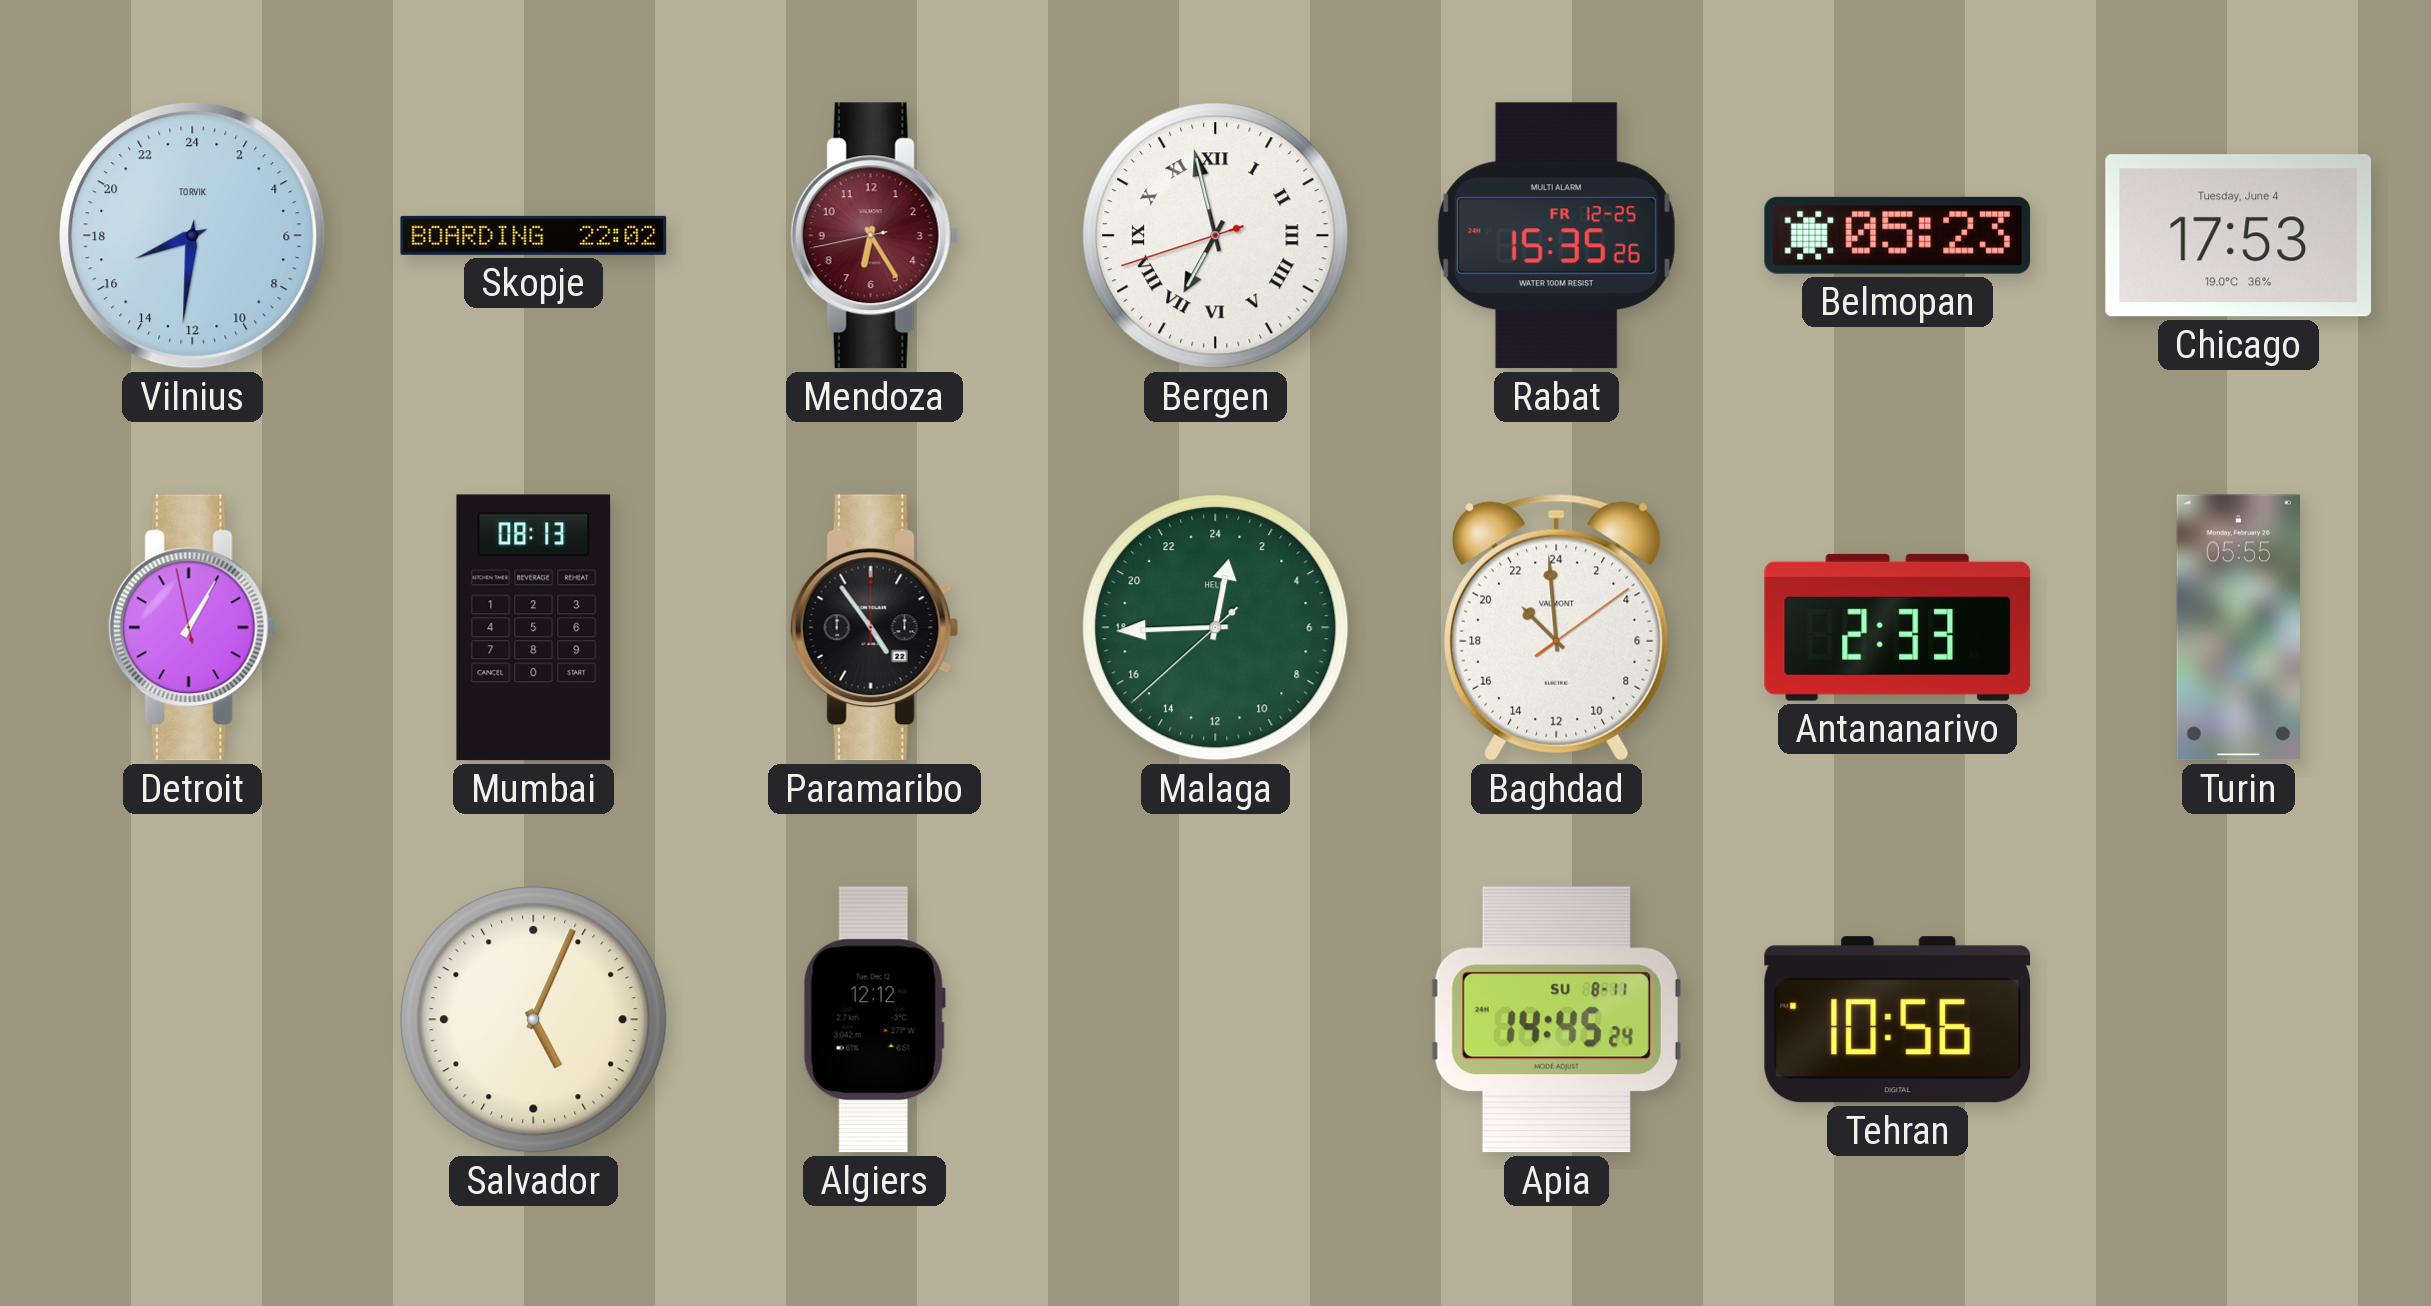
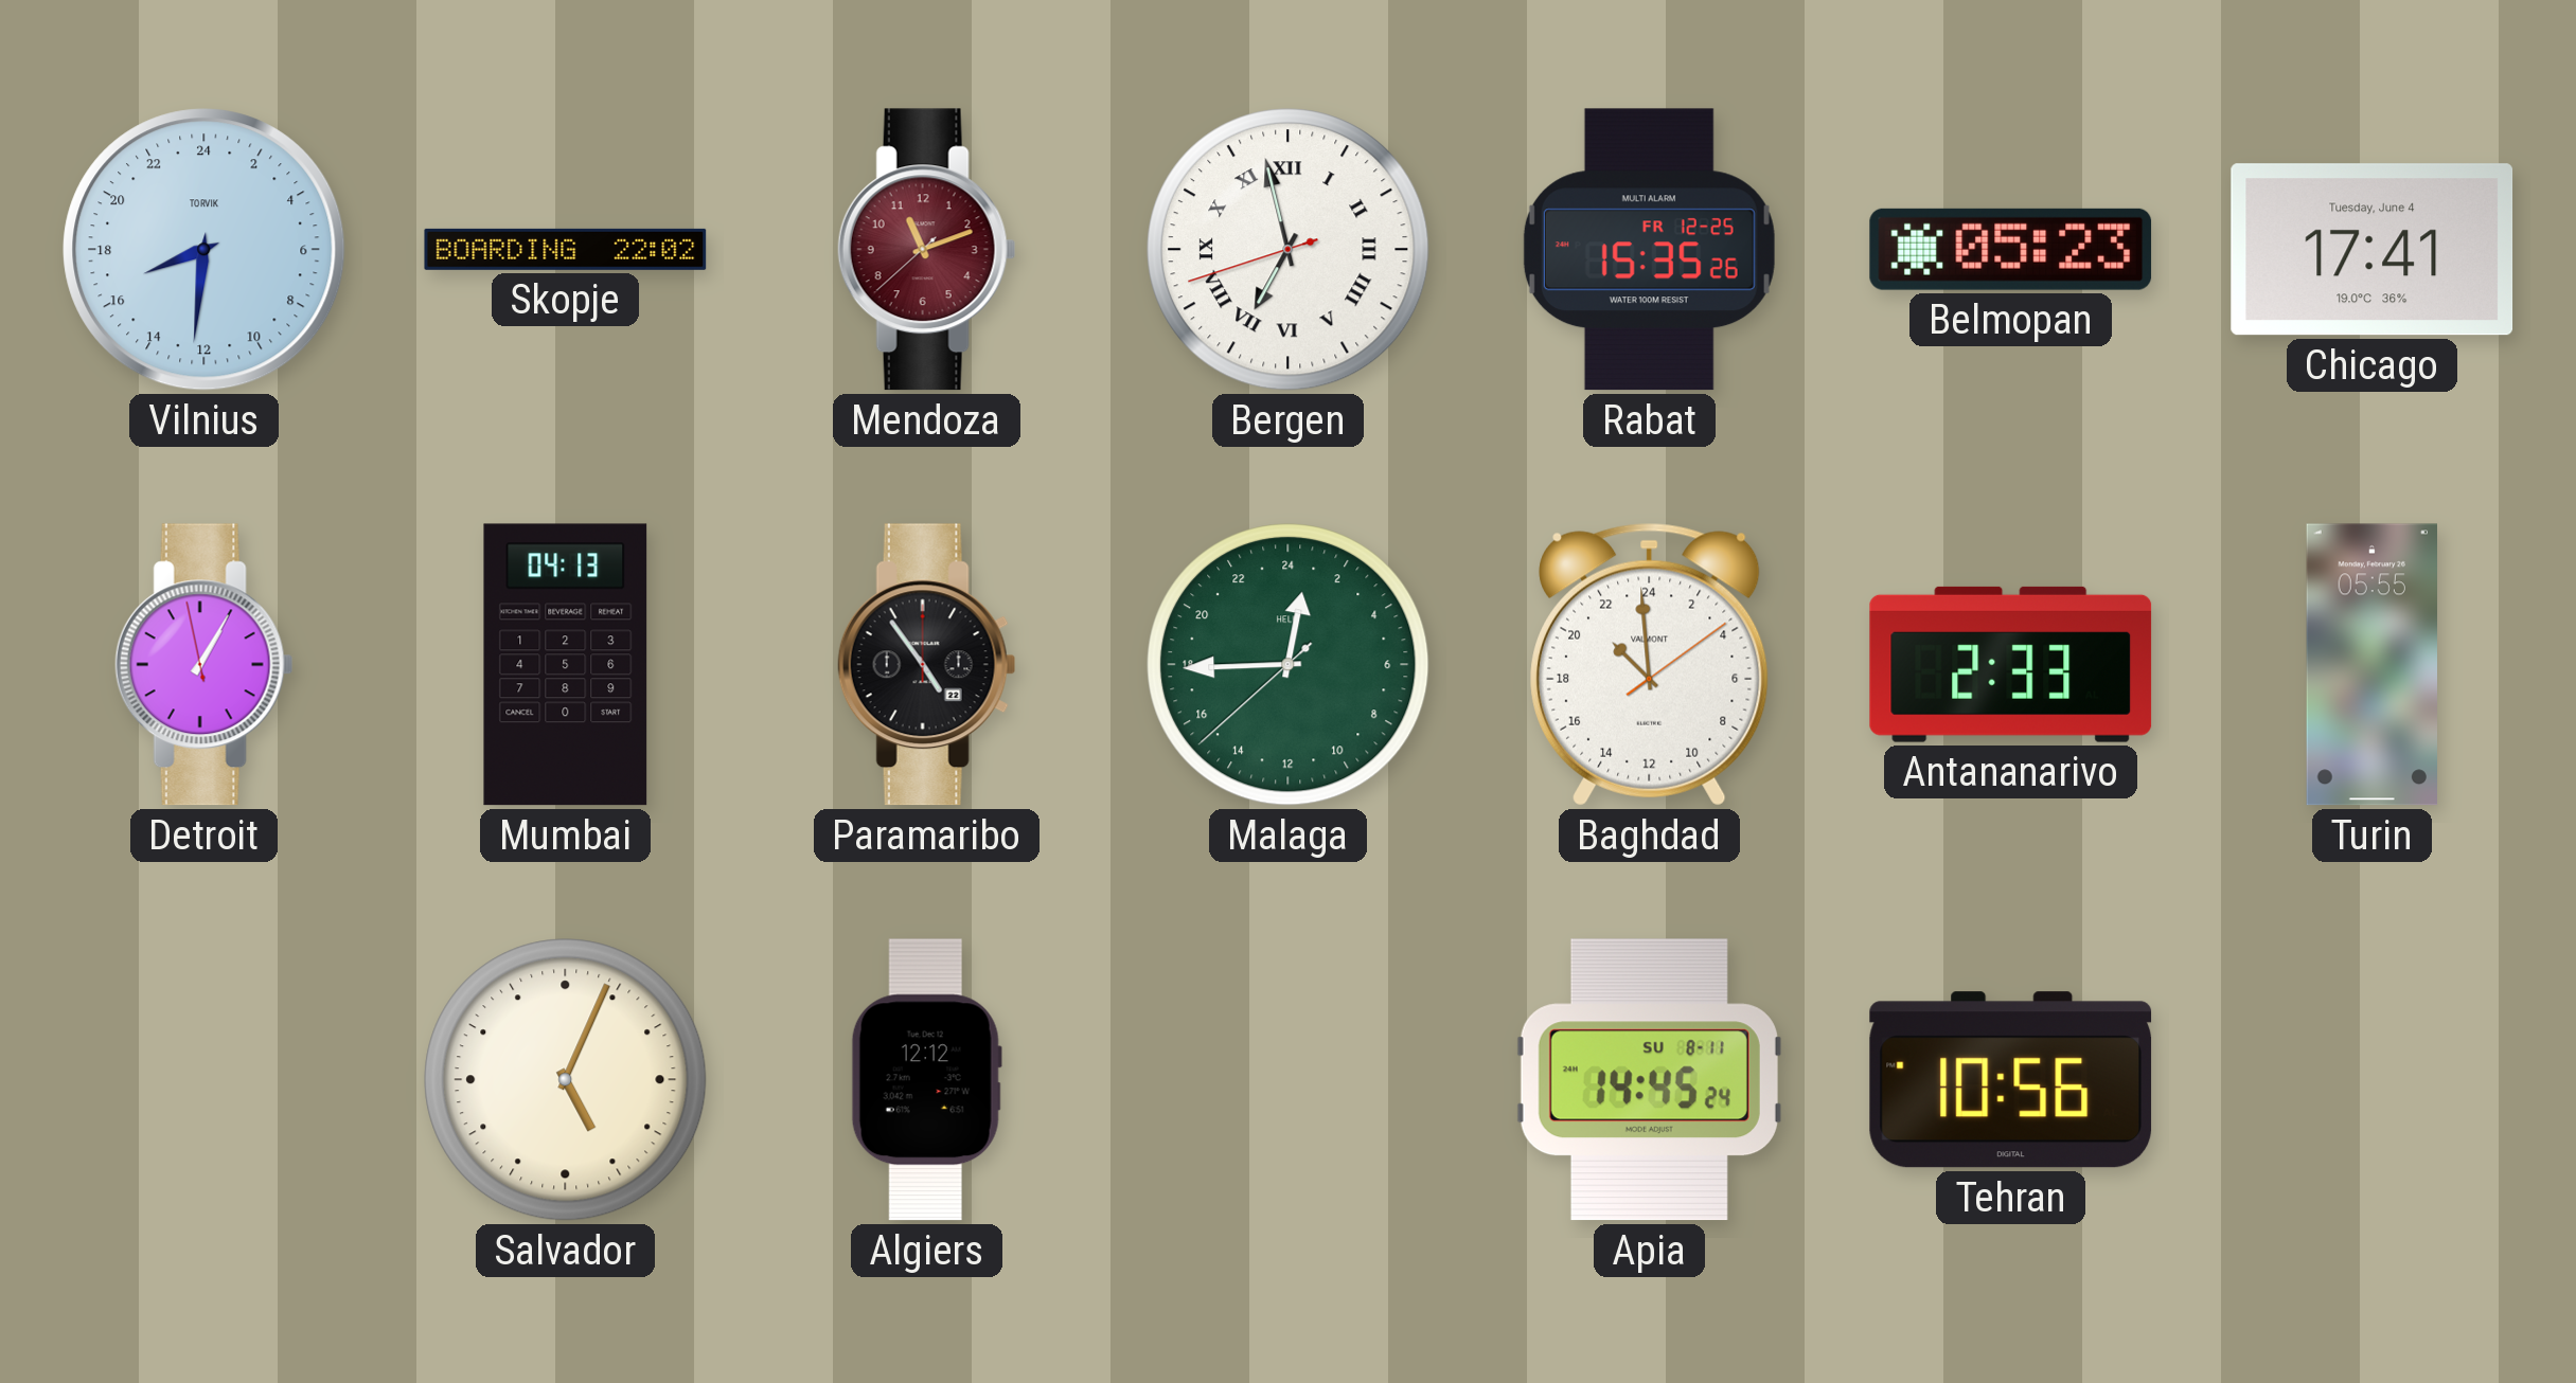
Mendoza: 6:24 -> 11:11
Chicago: 17:53 -> 17:41
Mumbai: 08:13 -> 04:13
